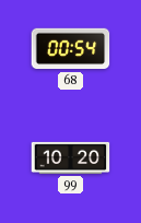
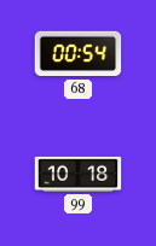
99: 10:20 -> 10:18
